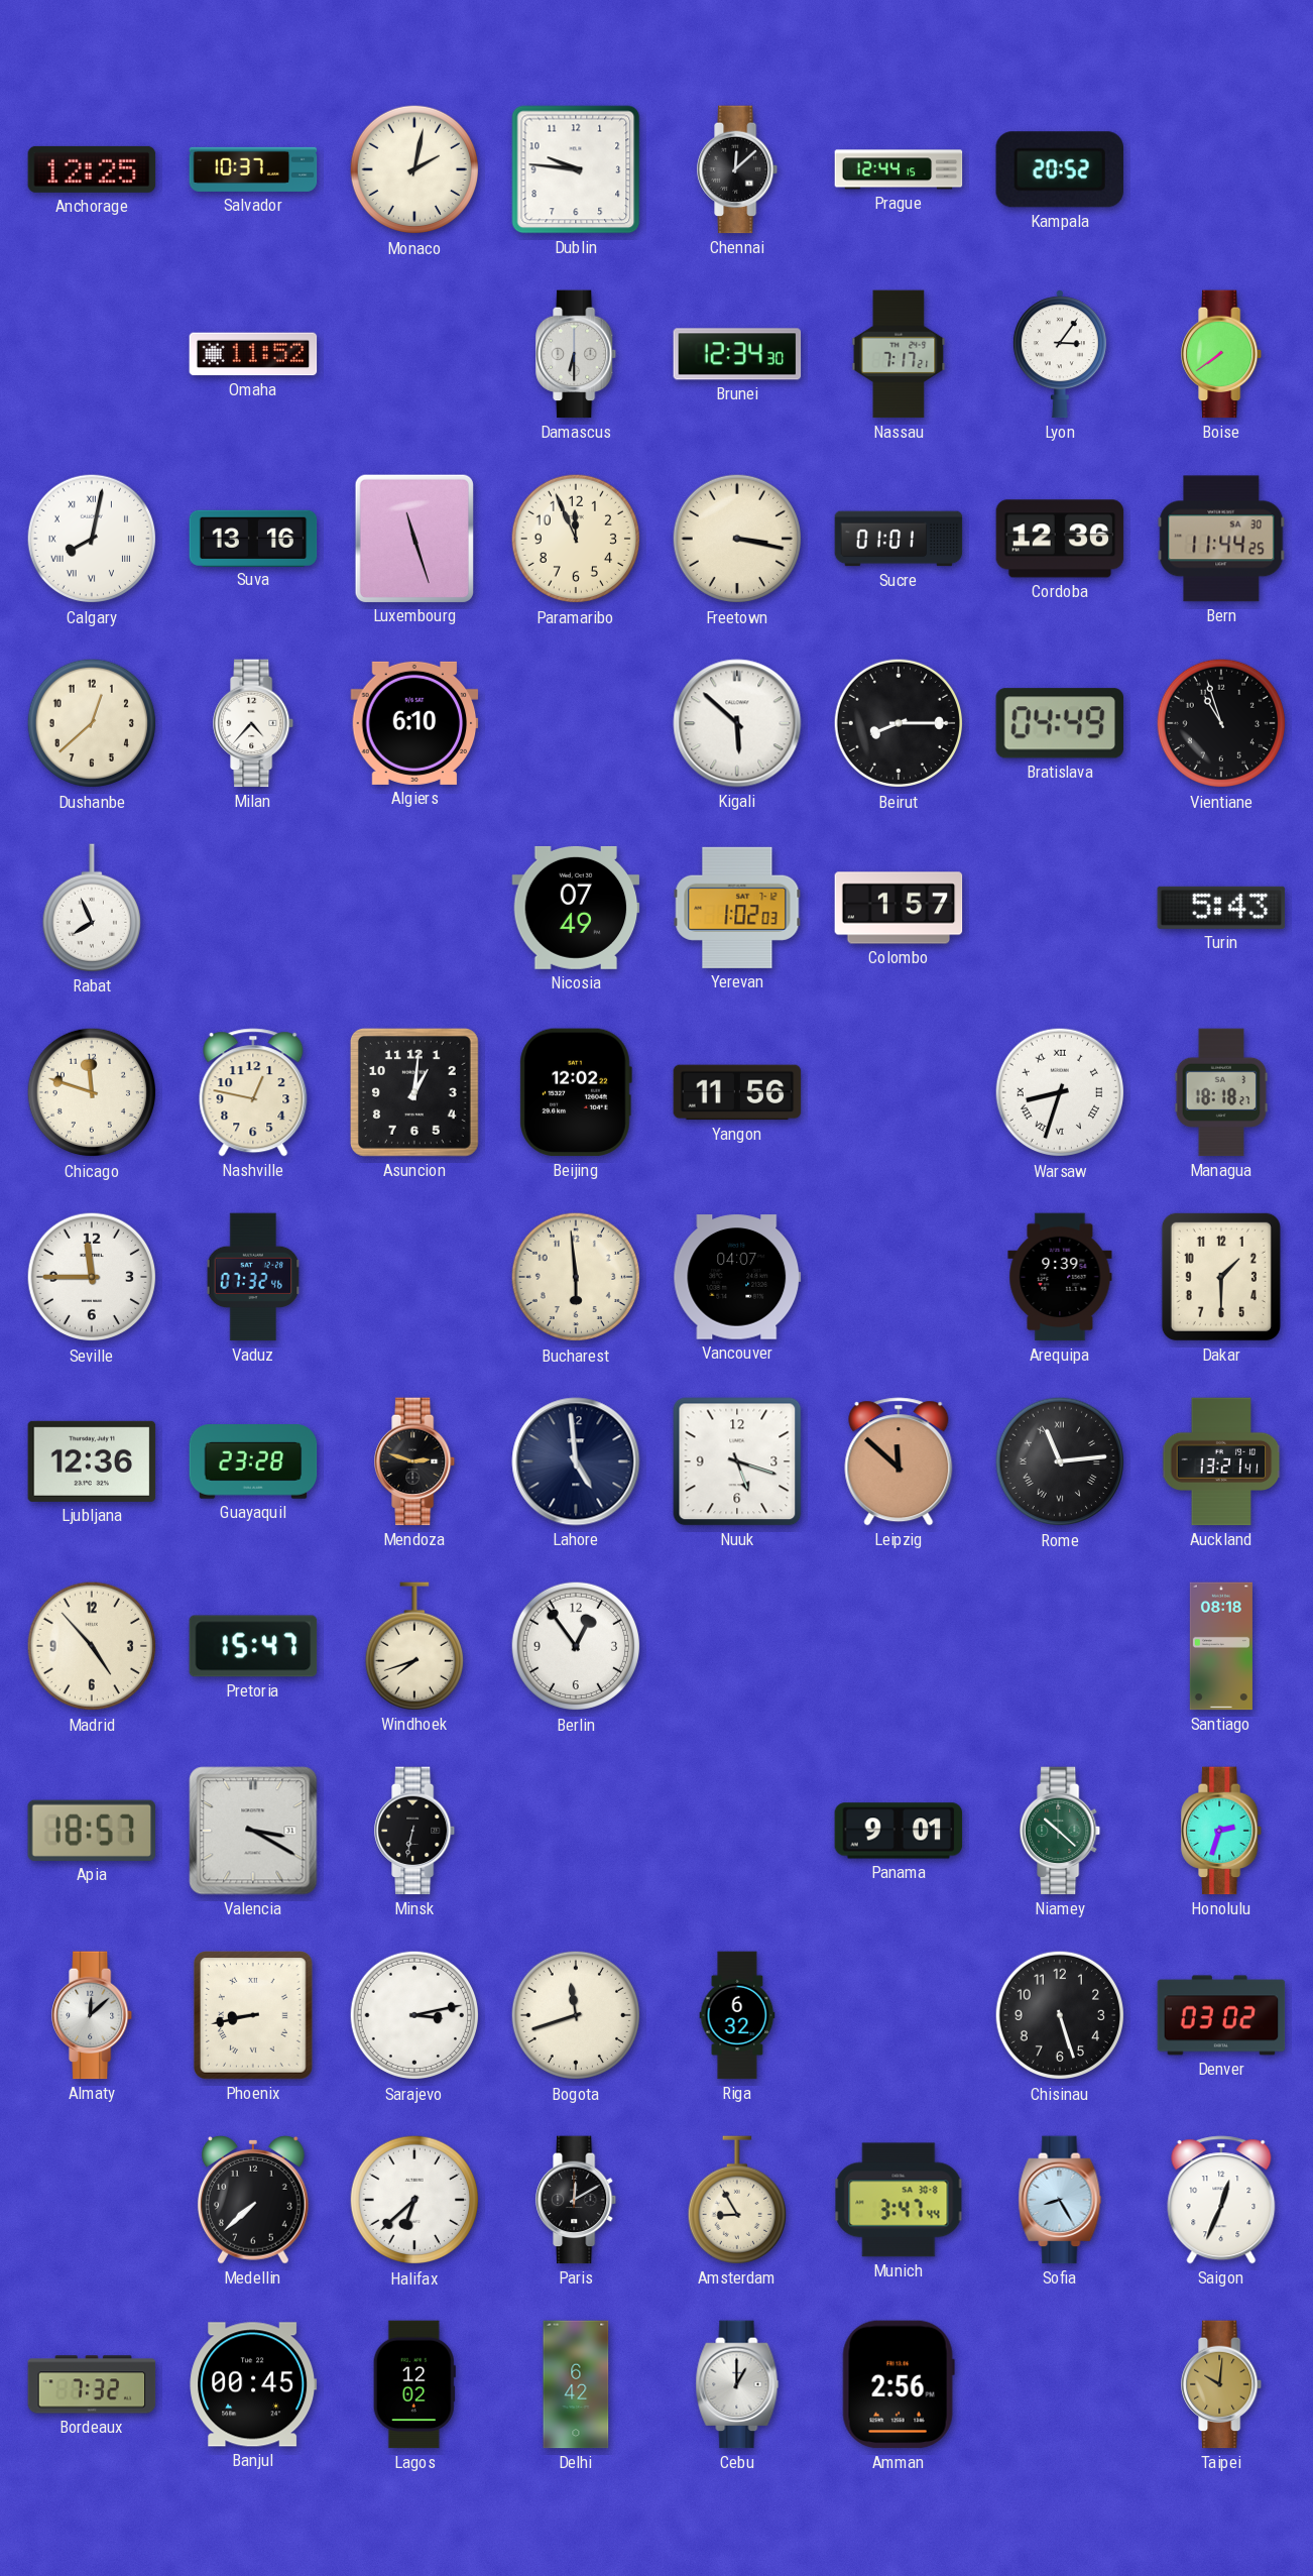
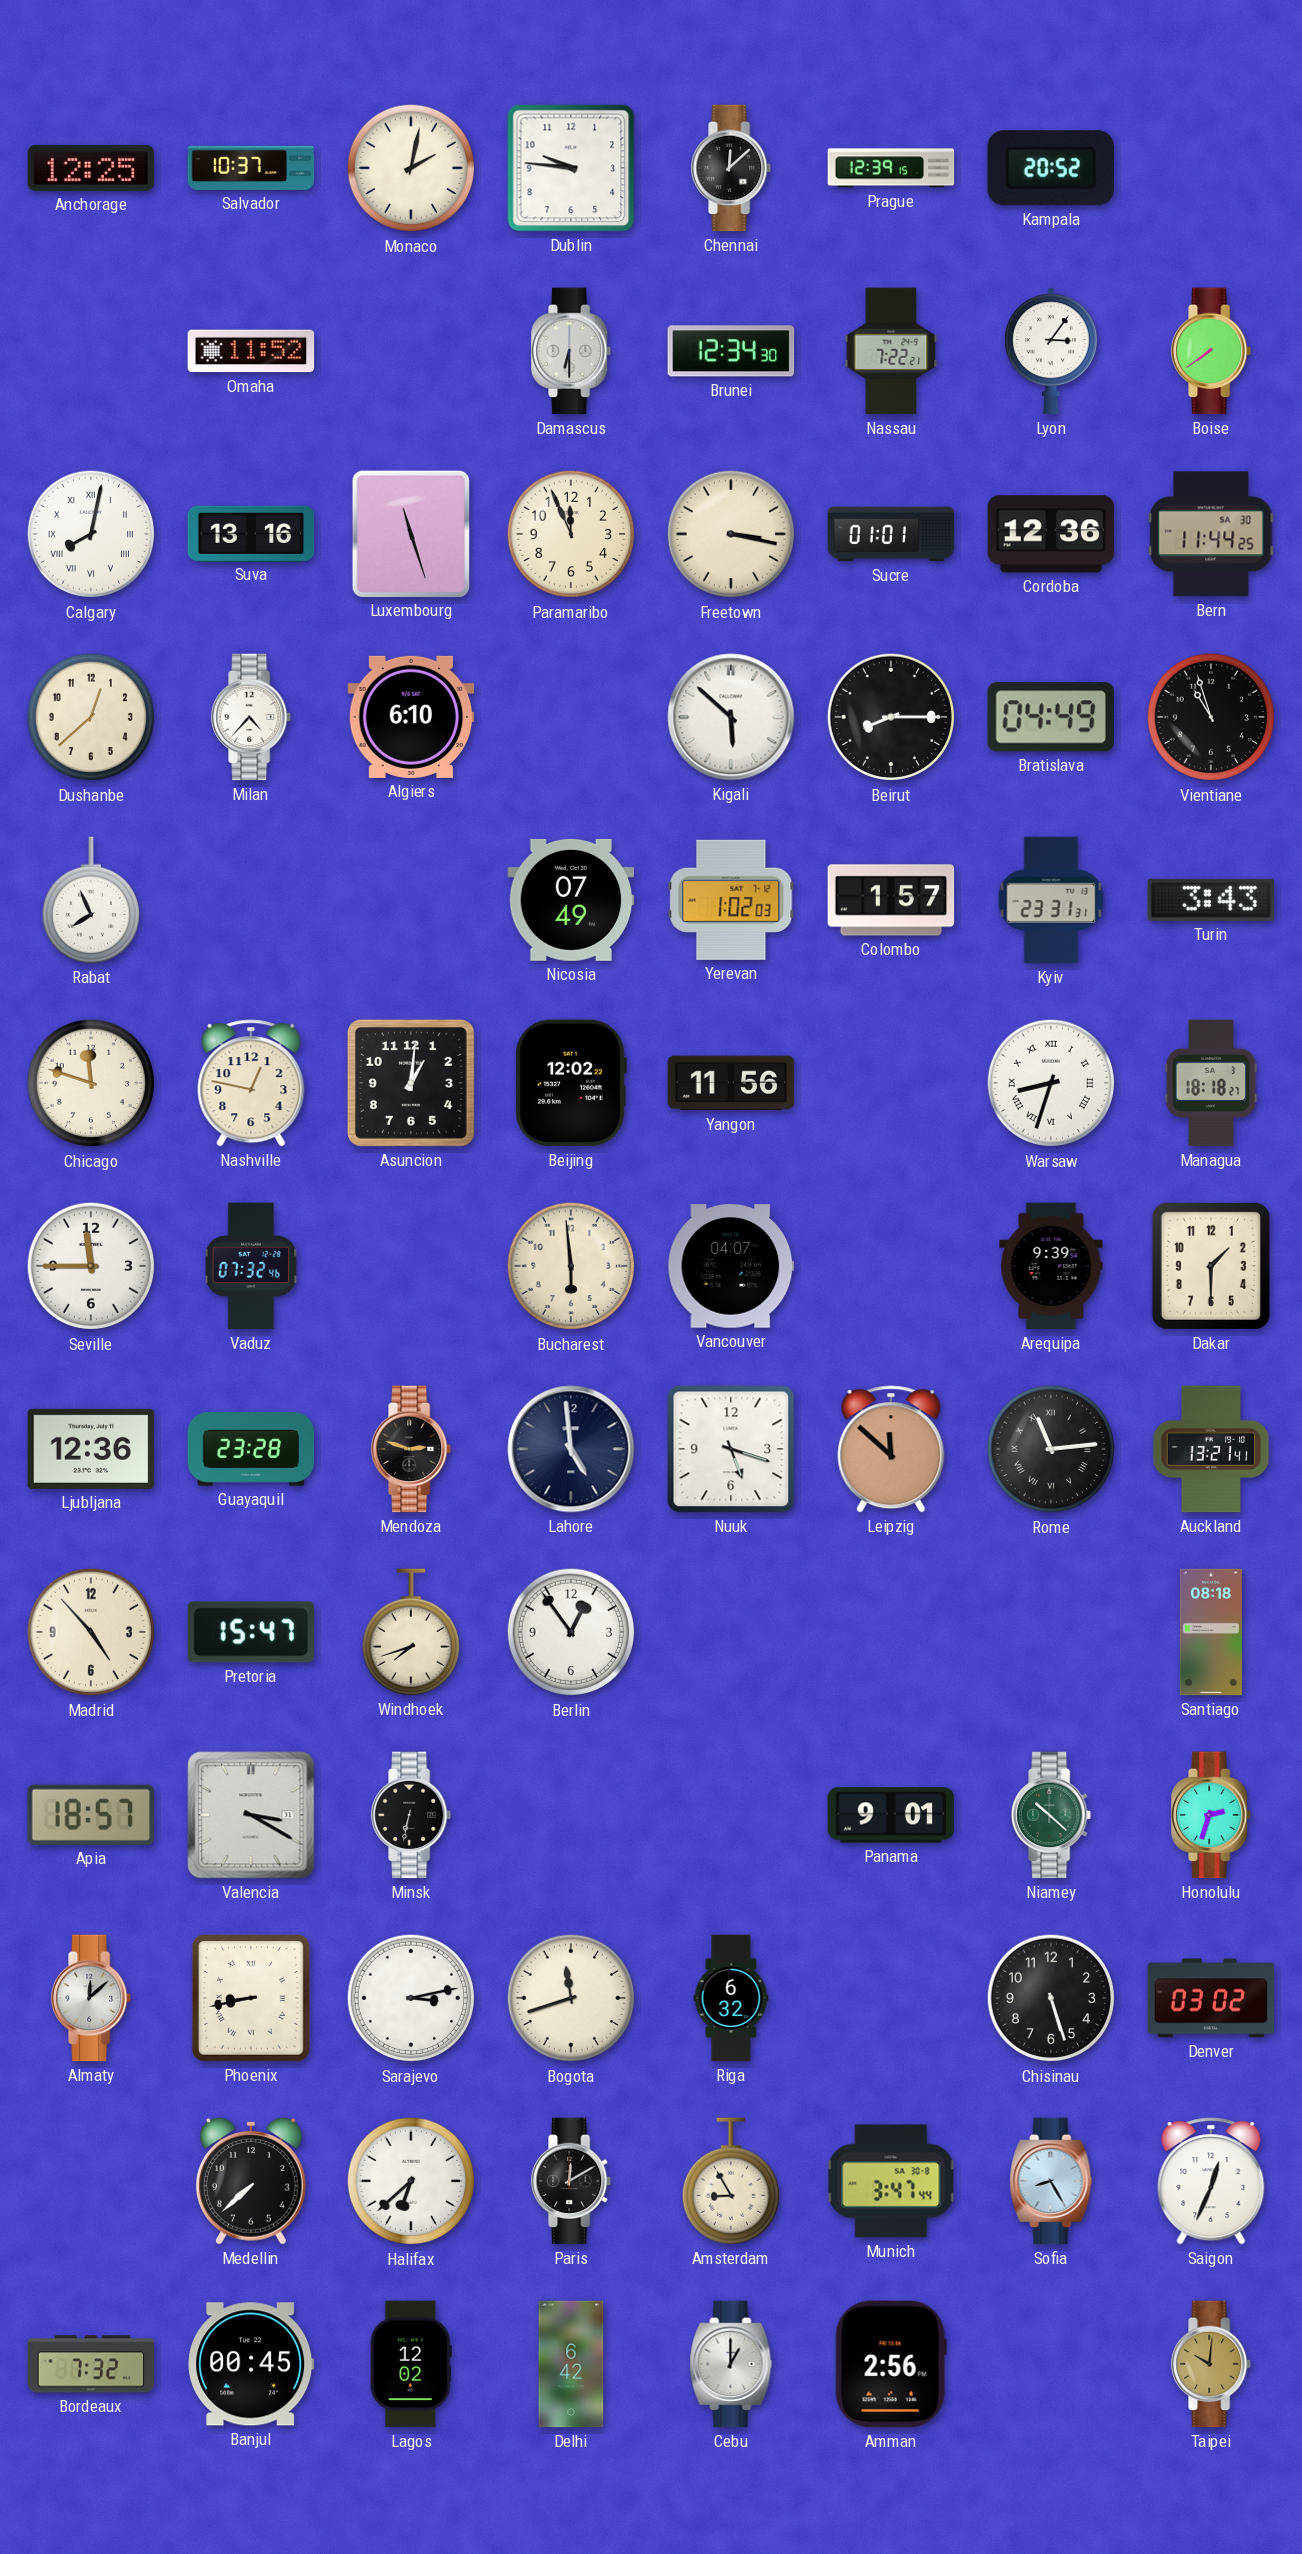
Prague: 12:44 -> 12:39
Nassau: 7:17 -> 7:22
Kyiv: none -> 23:31
Turin: 5:43 -> 3:43
